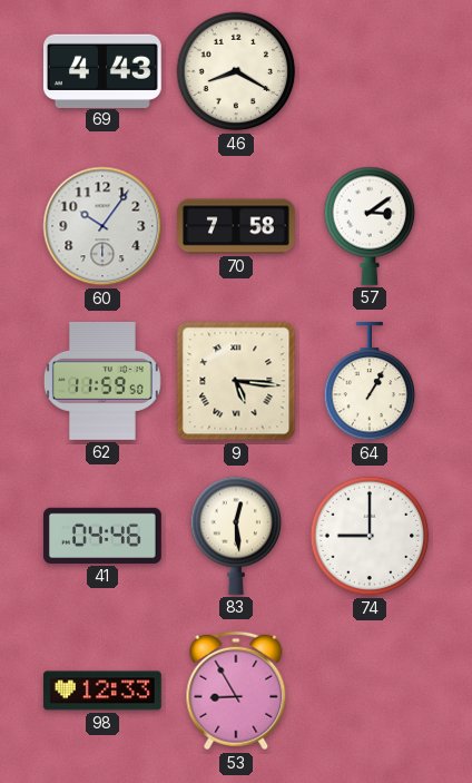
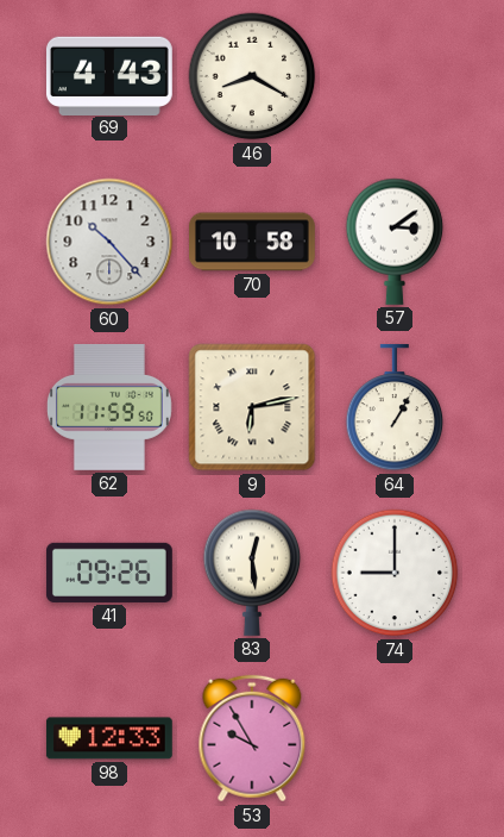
60: 10:06 -> 10:23
70: 7:58 -> 10:58
9: 5:16 -> 6:13
41: 04:46 -> 09:26
53: 8:55 -> 9:55
